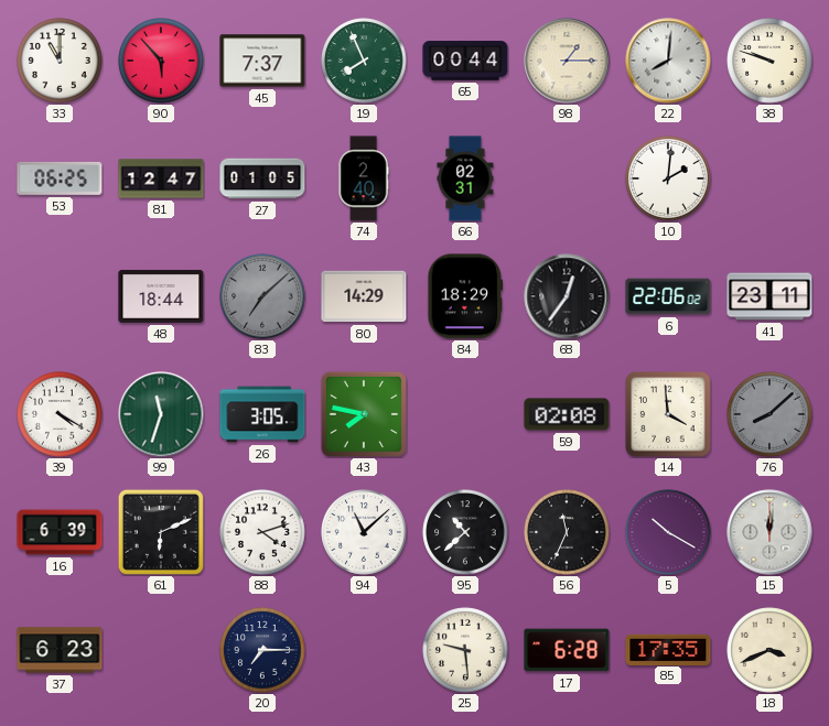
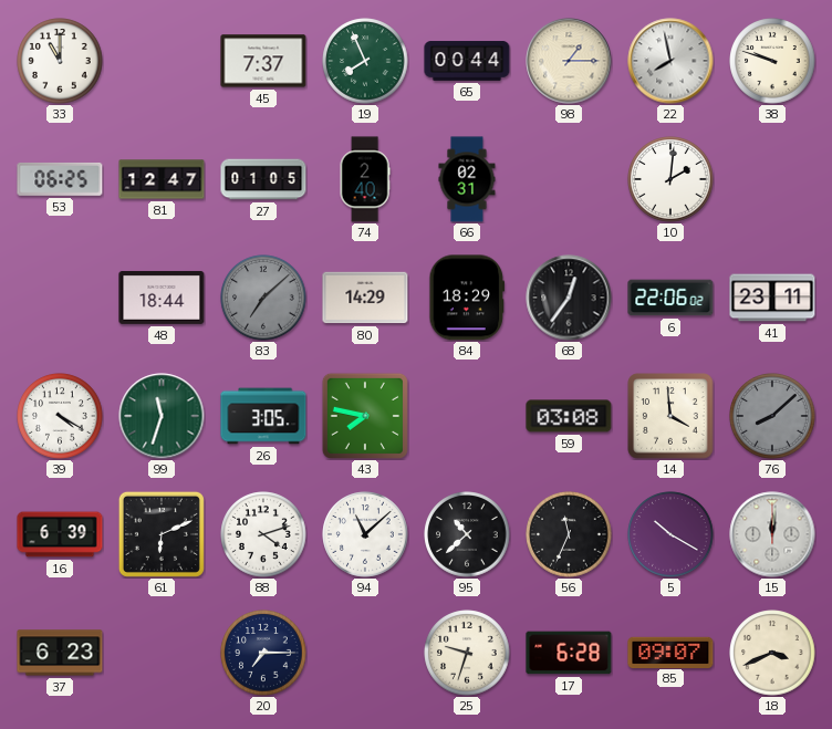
90: 5:53 -> none
22: 8:01 -> 7:58
59: 02:08 -> 03:08
25: 9:29 -> 9:33
85: 17:35 -> 09:07
